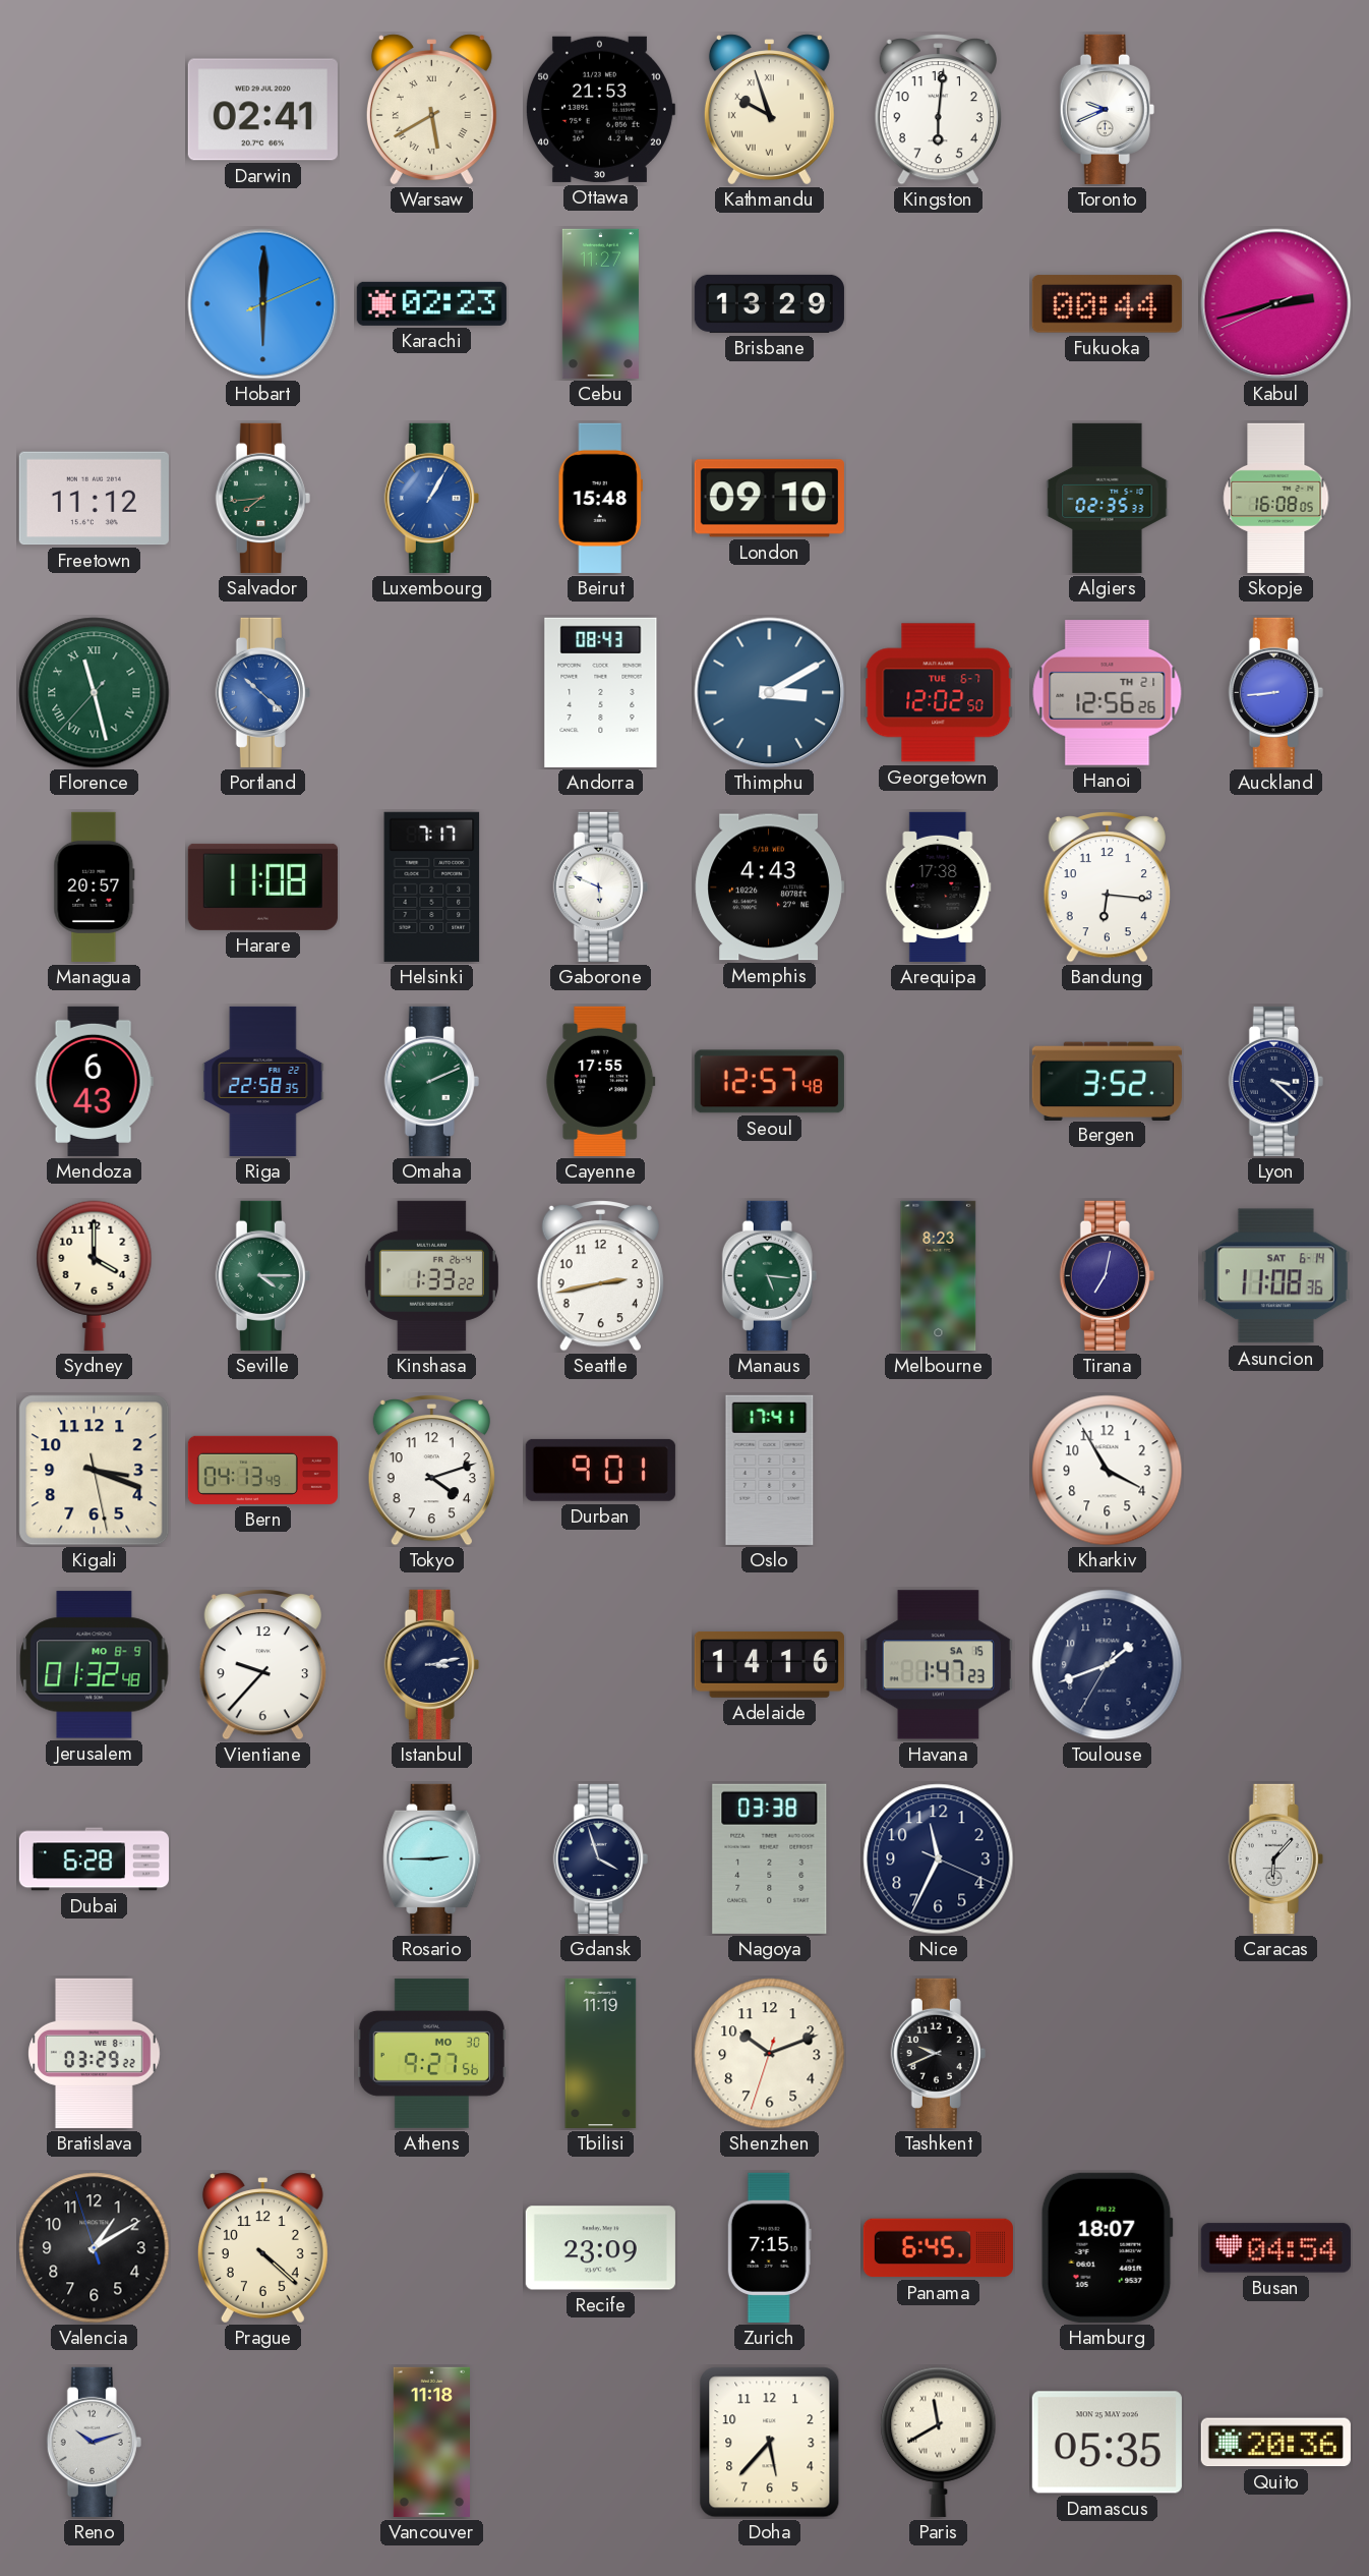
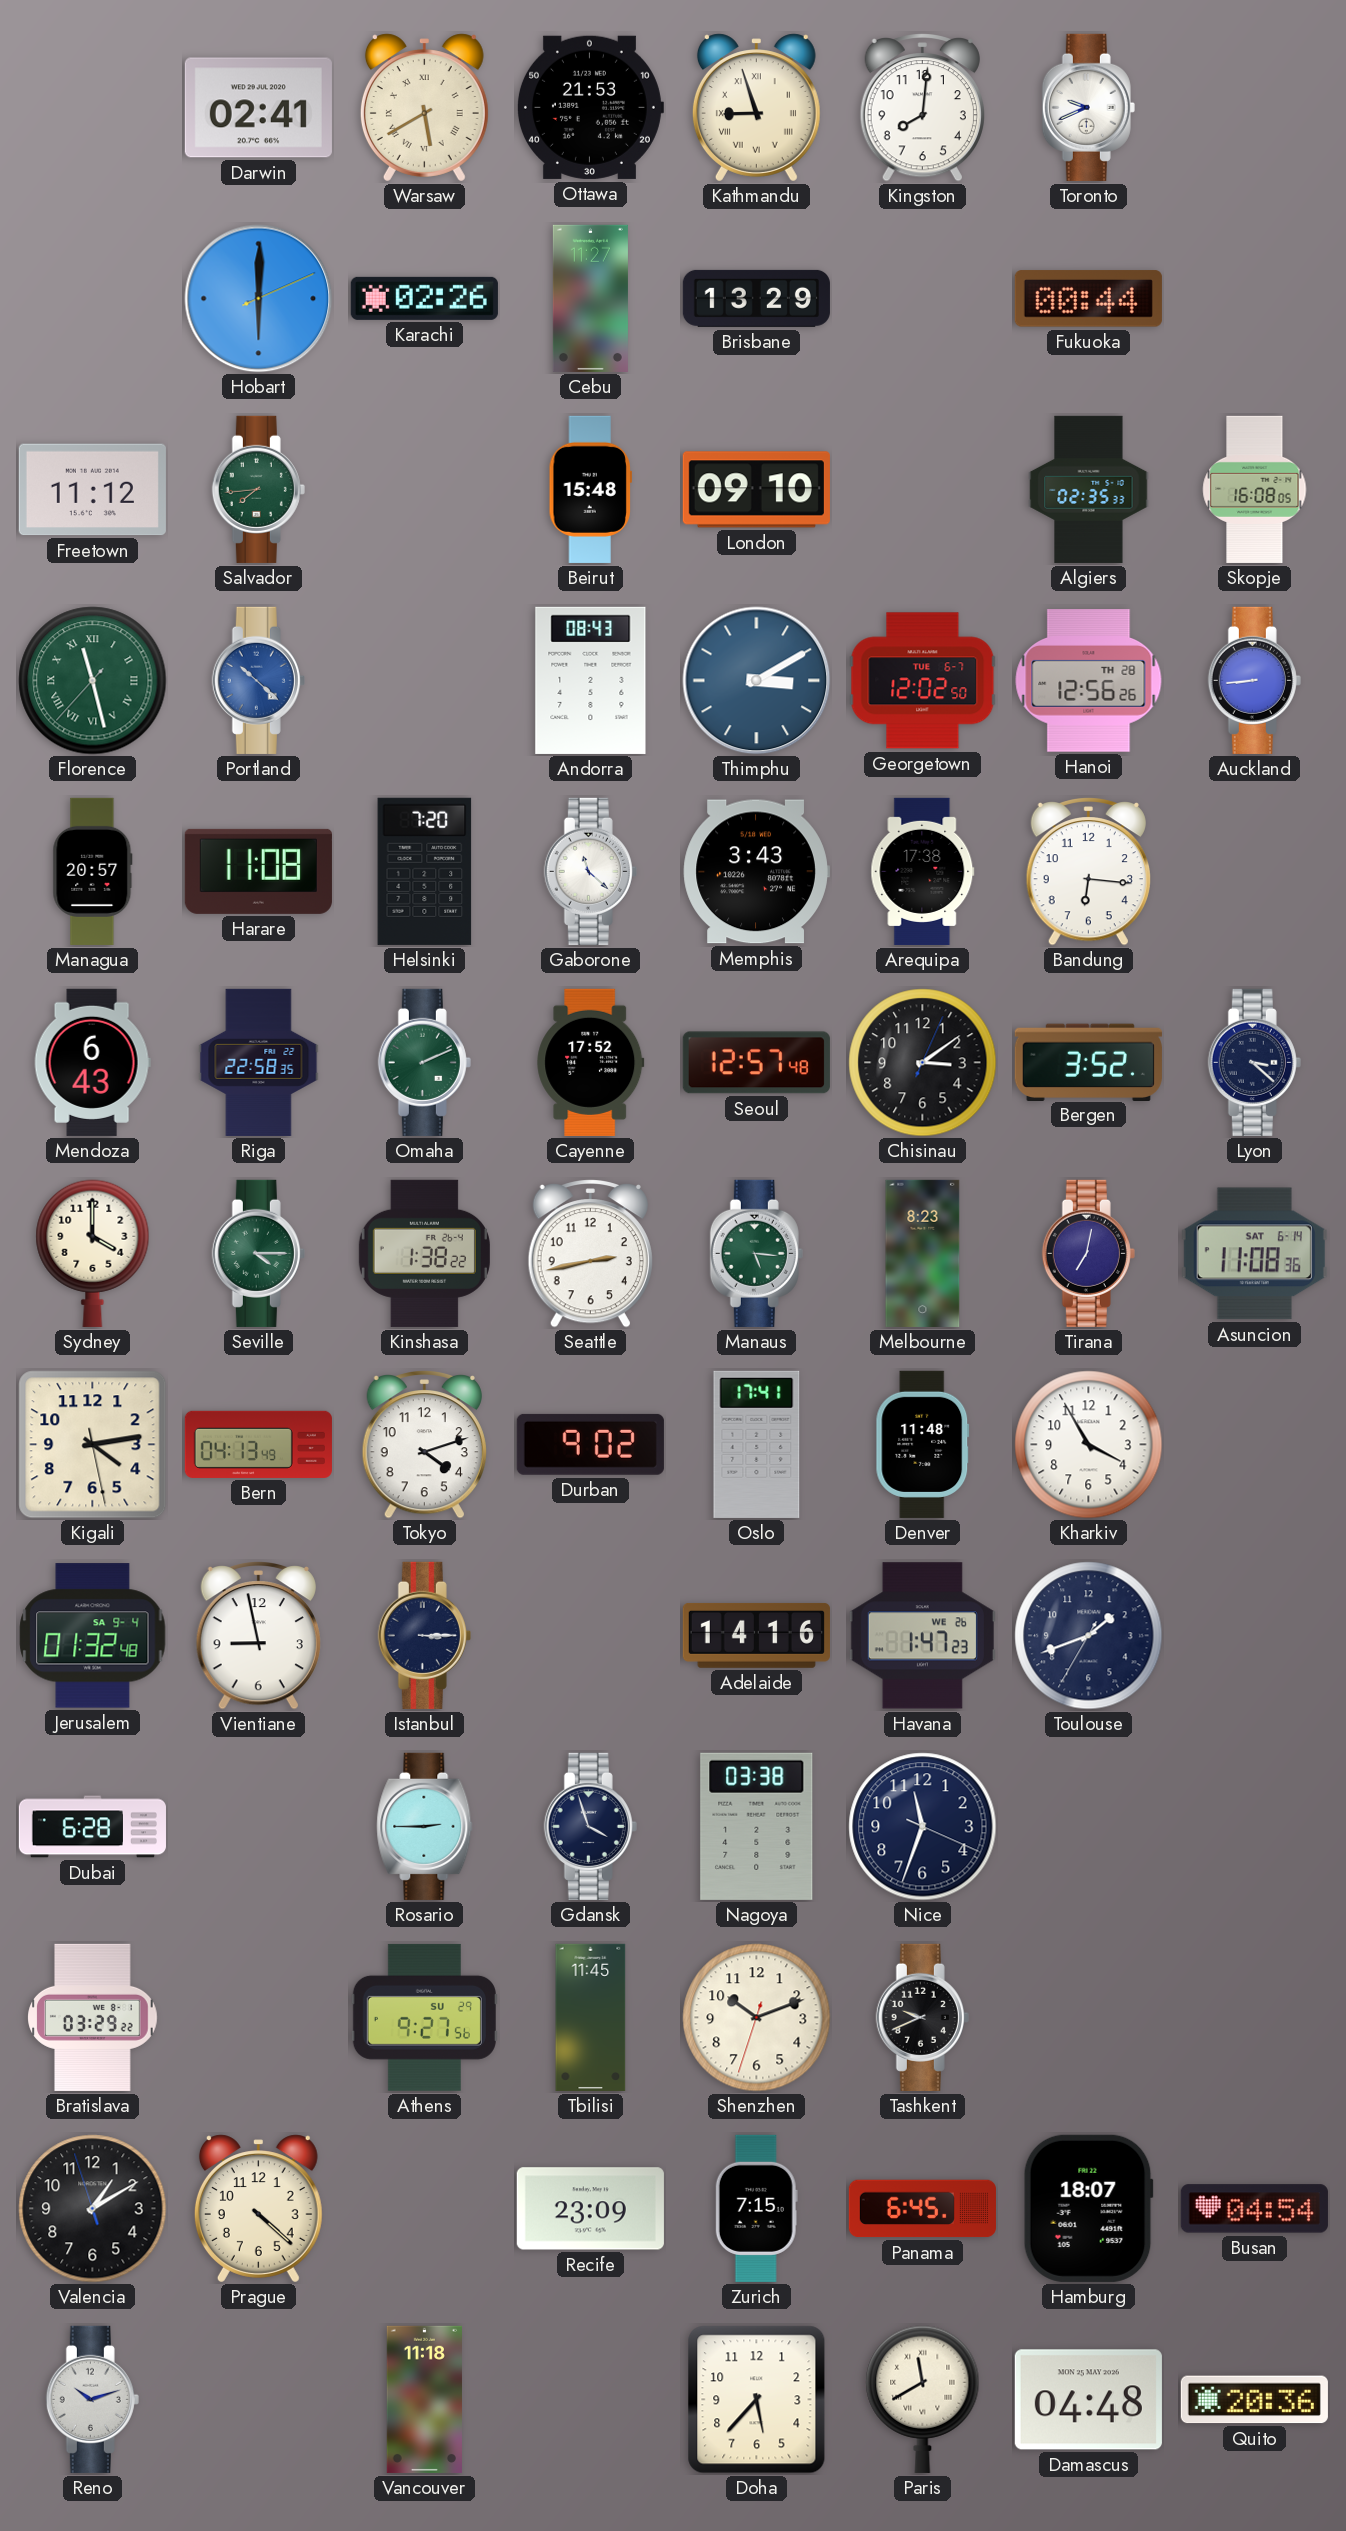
Kathmandu: 9:57 -> 8:57
Kingston: 6:01 -> 8:01
Karachi: 02:23 -> 02:26
Kabul: 2:42 -> none
Luxembourg: 1:05 -> none
Hanoi date: TH 21 -> TH 28
Helsinki: 7:17 -> 7:20
Gaborone: 5:49 -> 11:22
Memphis: 4:43 -> 3:43
Cayenne: 17:55 -> 17:52
Chisinau: none -> 3:09
Kinshasa: 1:33 -> 1:38
Kigali: 3:18 -> 4:13
Durban: 9:01 -> 9:02
Denver: none -> 11:48
Jerusalem date: MO 8-9 -> SA 9-4
Vientiane: 9:37 -> 8:58
Istanbul: 3:13 -> 3:15
Havana date: SA 15 -> WE 26
Nice: 11:34 -> 11:33
Caracas: 6:07 -> none
Athens date: MO 30 -> SU 29
Tbilisi: 11:19 -> 11:45
Damascus: 05:35 -> 04:48
